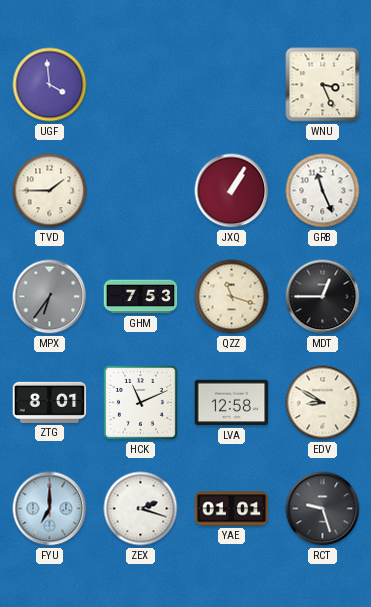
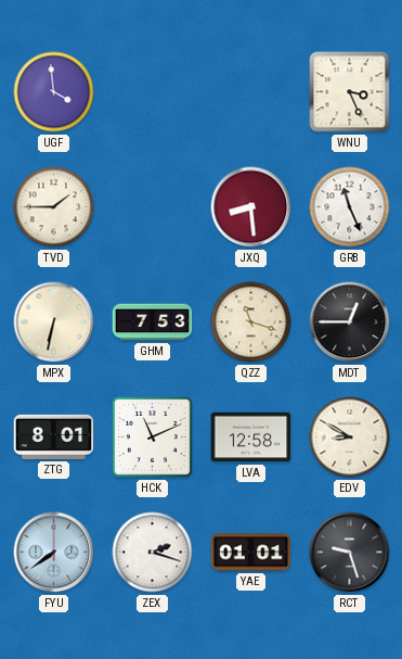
JXQ: 1:05 -> 8:29
MPX: 6:36 -> 6:32
MPX dial: grey -> cream
FYU: 7:00 -> 7:39
